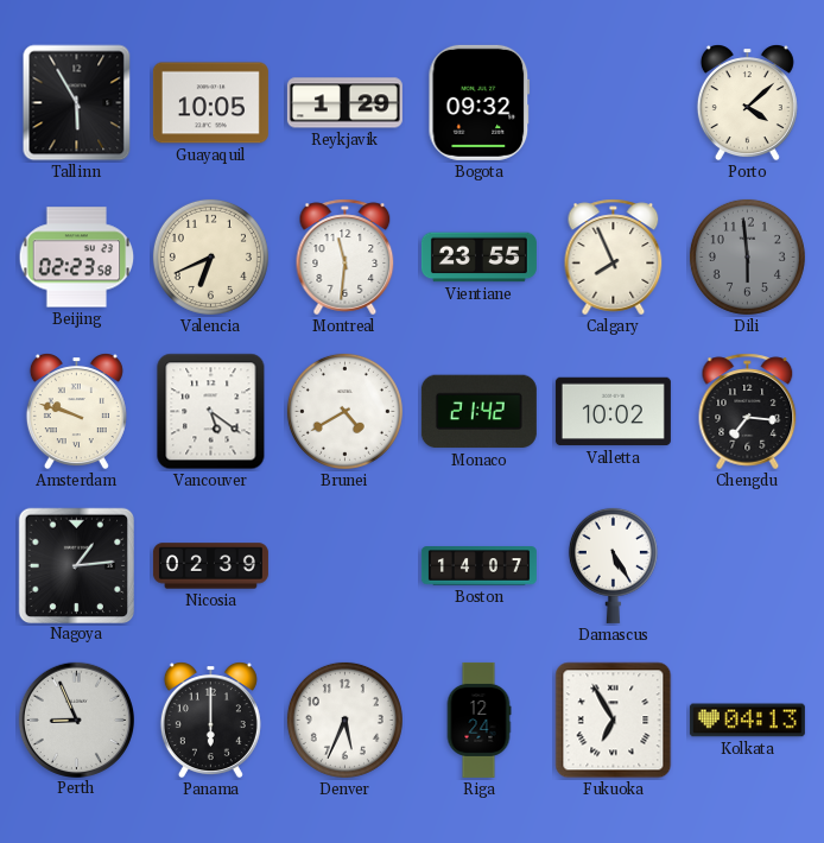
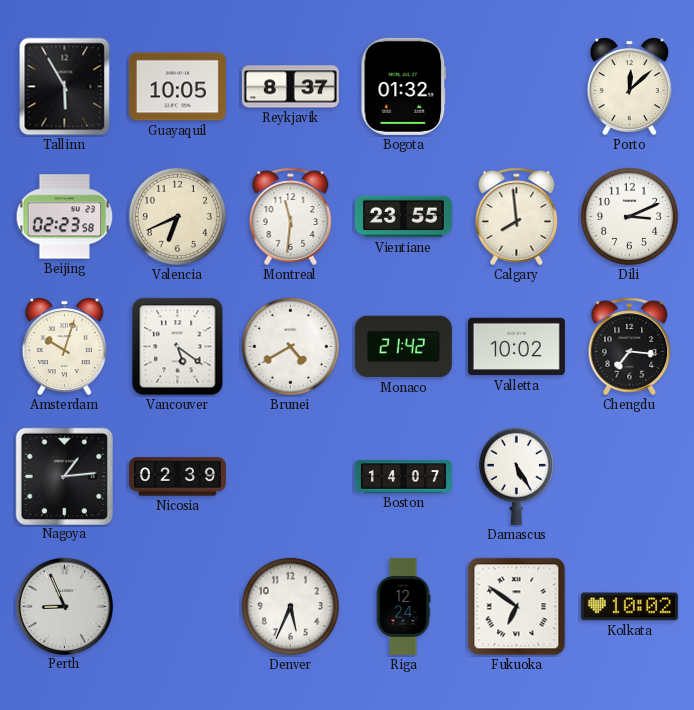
Reykjavik: 1:29 -> 8:37
Bogota: 09:32 -> 01:32
Porto: 4:08 -> 12:08
Calgary: 7:56 -> 7:59
Dili: 5:59 -> 3:11
Dili dial: grey -> white
Amsterdam: 9:48 -> 10:03
Panama: 6:00 -> none
Fukuoka: 6:55 -> 6:51
Kolkata: 04:13 -> 10:02
